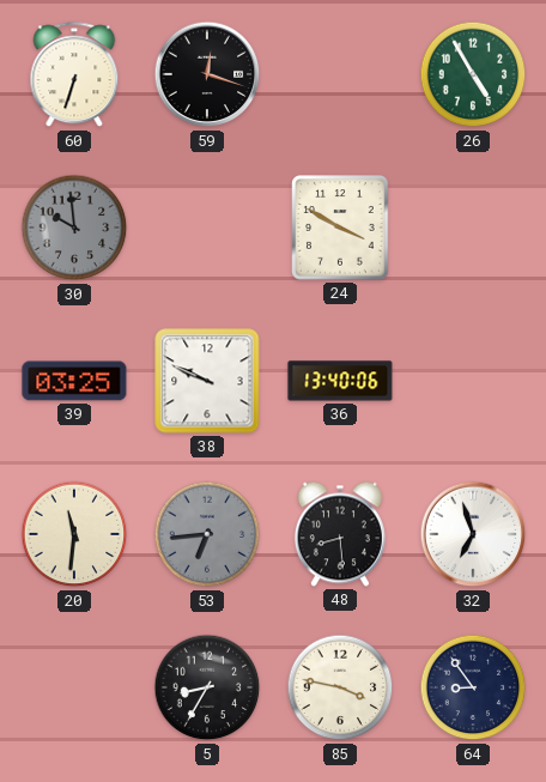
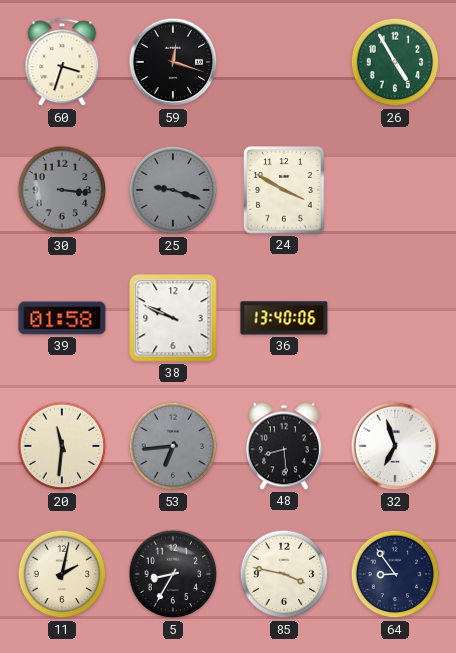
60: 6:33 -> 3:33
30: 9:59 -> 3:16
25: none -> 9:18
39: 03:25 -> 01:58
11: none -> 2:02
